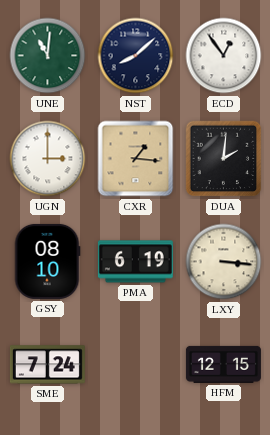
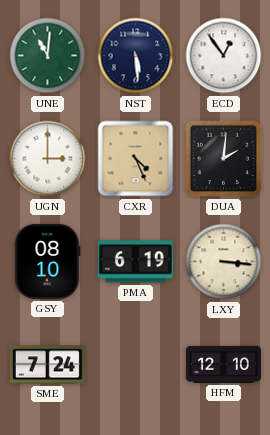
NST: 8:08 -> 5:29
CXR: 1:16 -> 4:26
HFM: 12:15 -> 12:10
